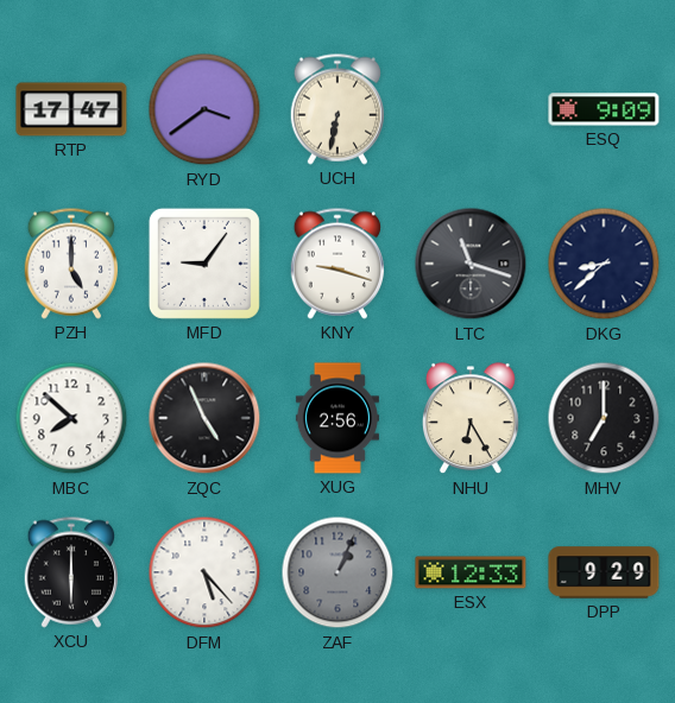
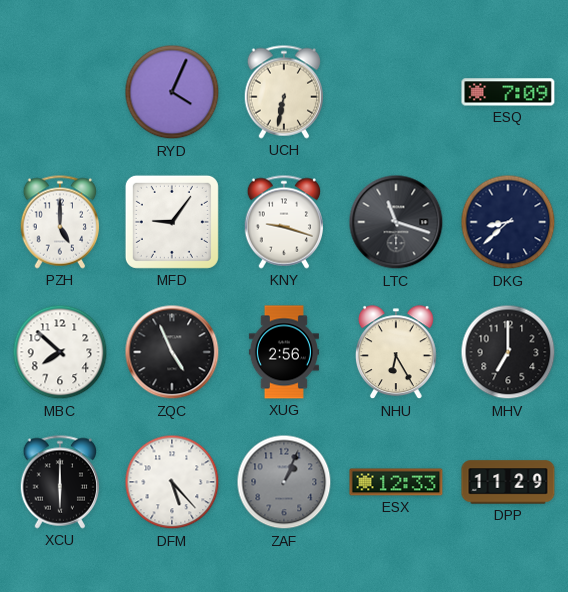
RTP: 17:47 -> none
RYD: 3:39 -> 4:04
ESQ: 9:09 -> 7:09
DPP: 9:29 -> 11:29
